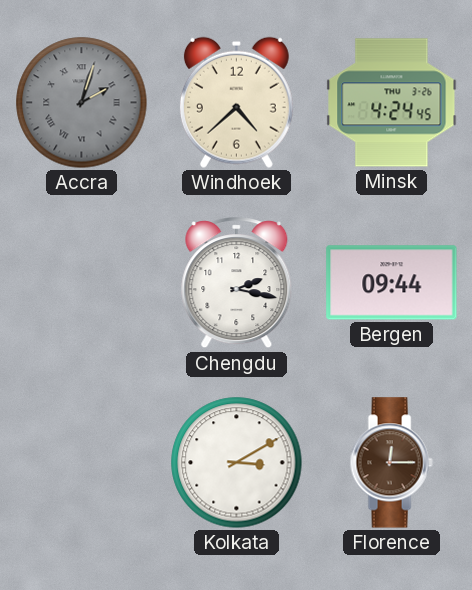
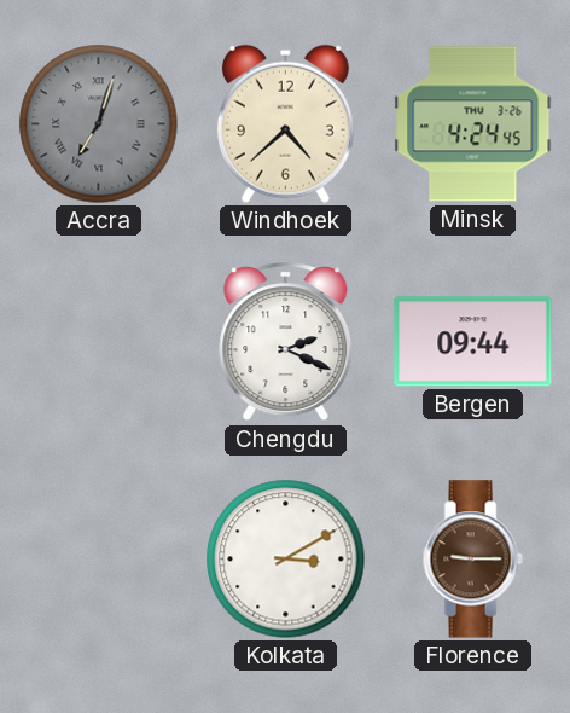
Accra: 2:03 -> 7:03
Chengdu: 2:17 -> 2:19
Florence: 12:15 -> 9:15
